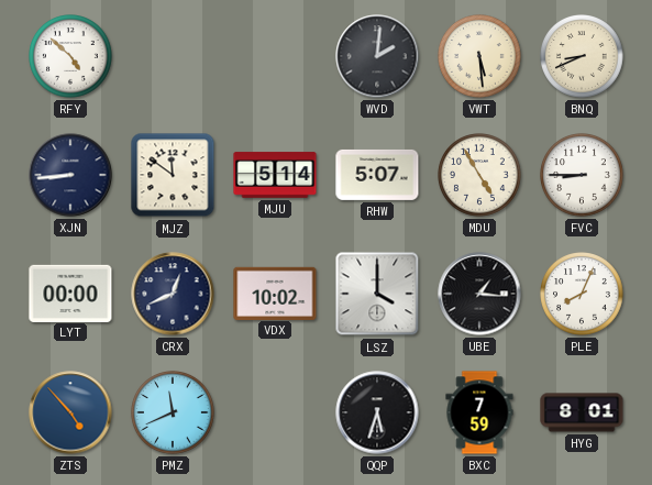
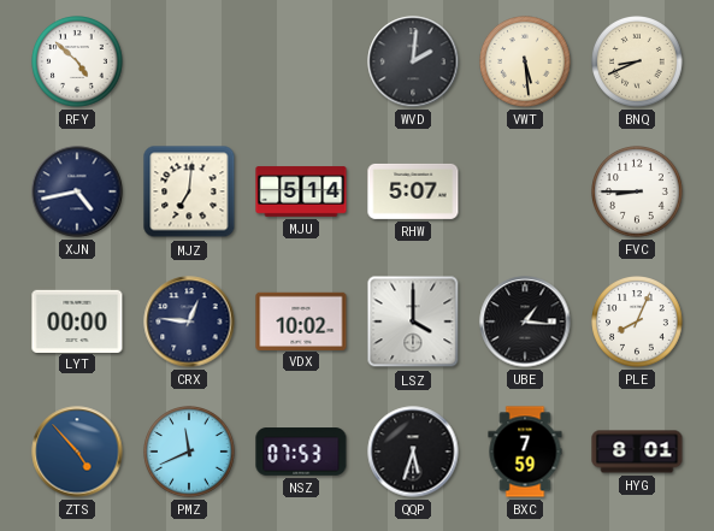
XJN: 8:44 -> 4:43
MJZ: 11:51 -> 7:01
MDU: 4:55 -> none
CRX: 12:41 -> 12:46
NSZ: none -> 07:53
